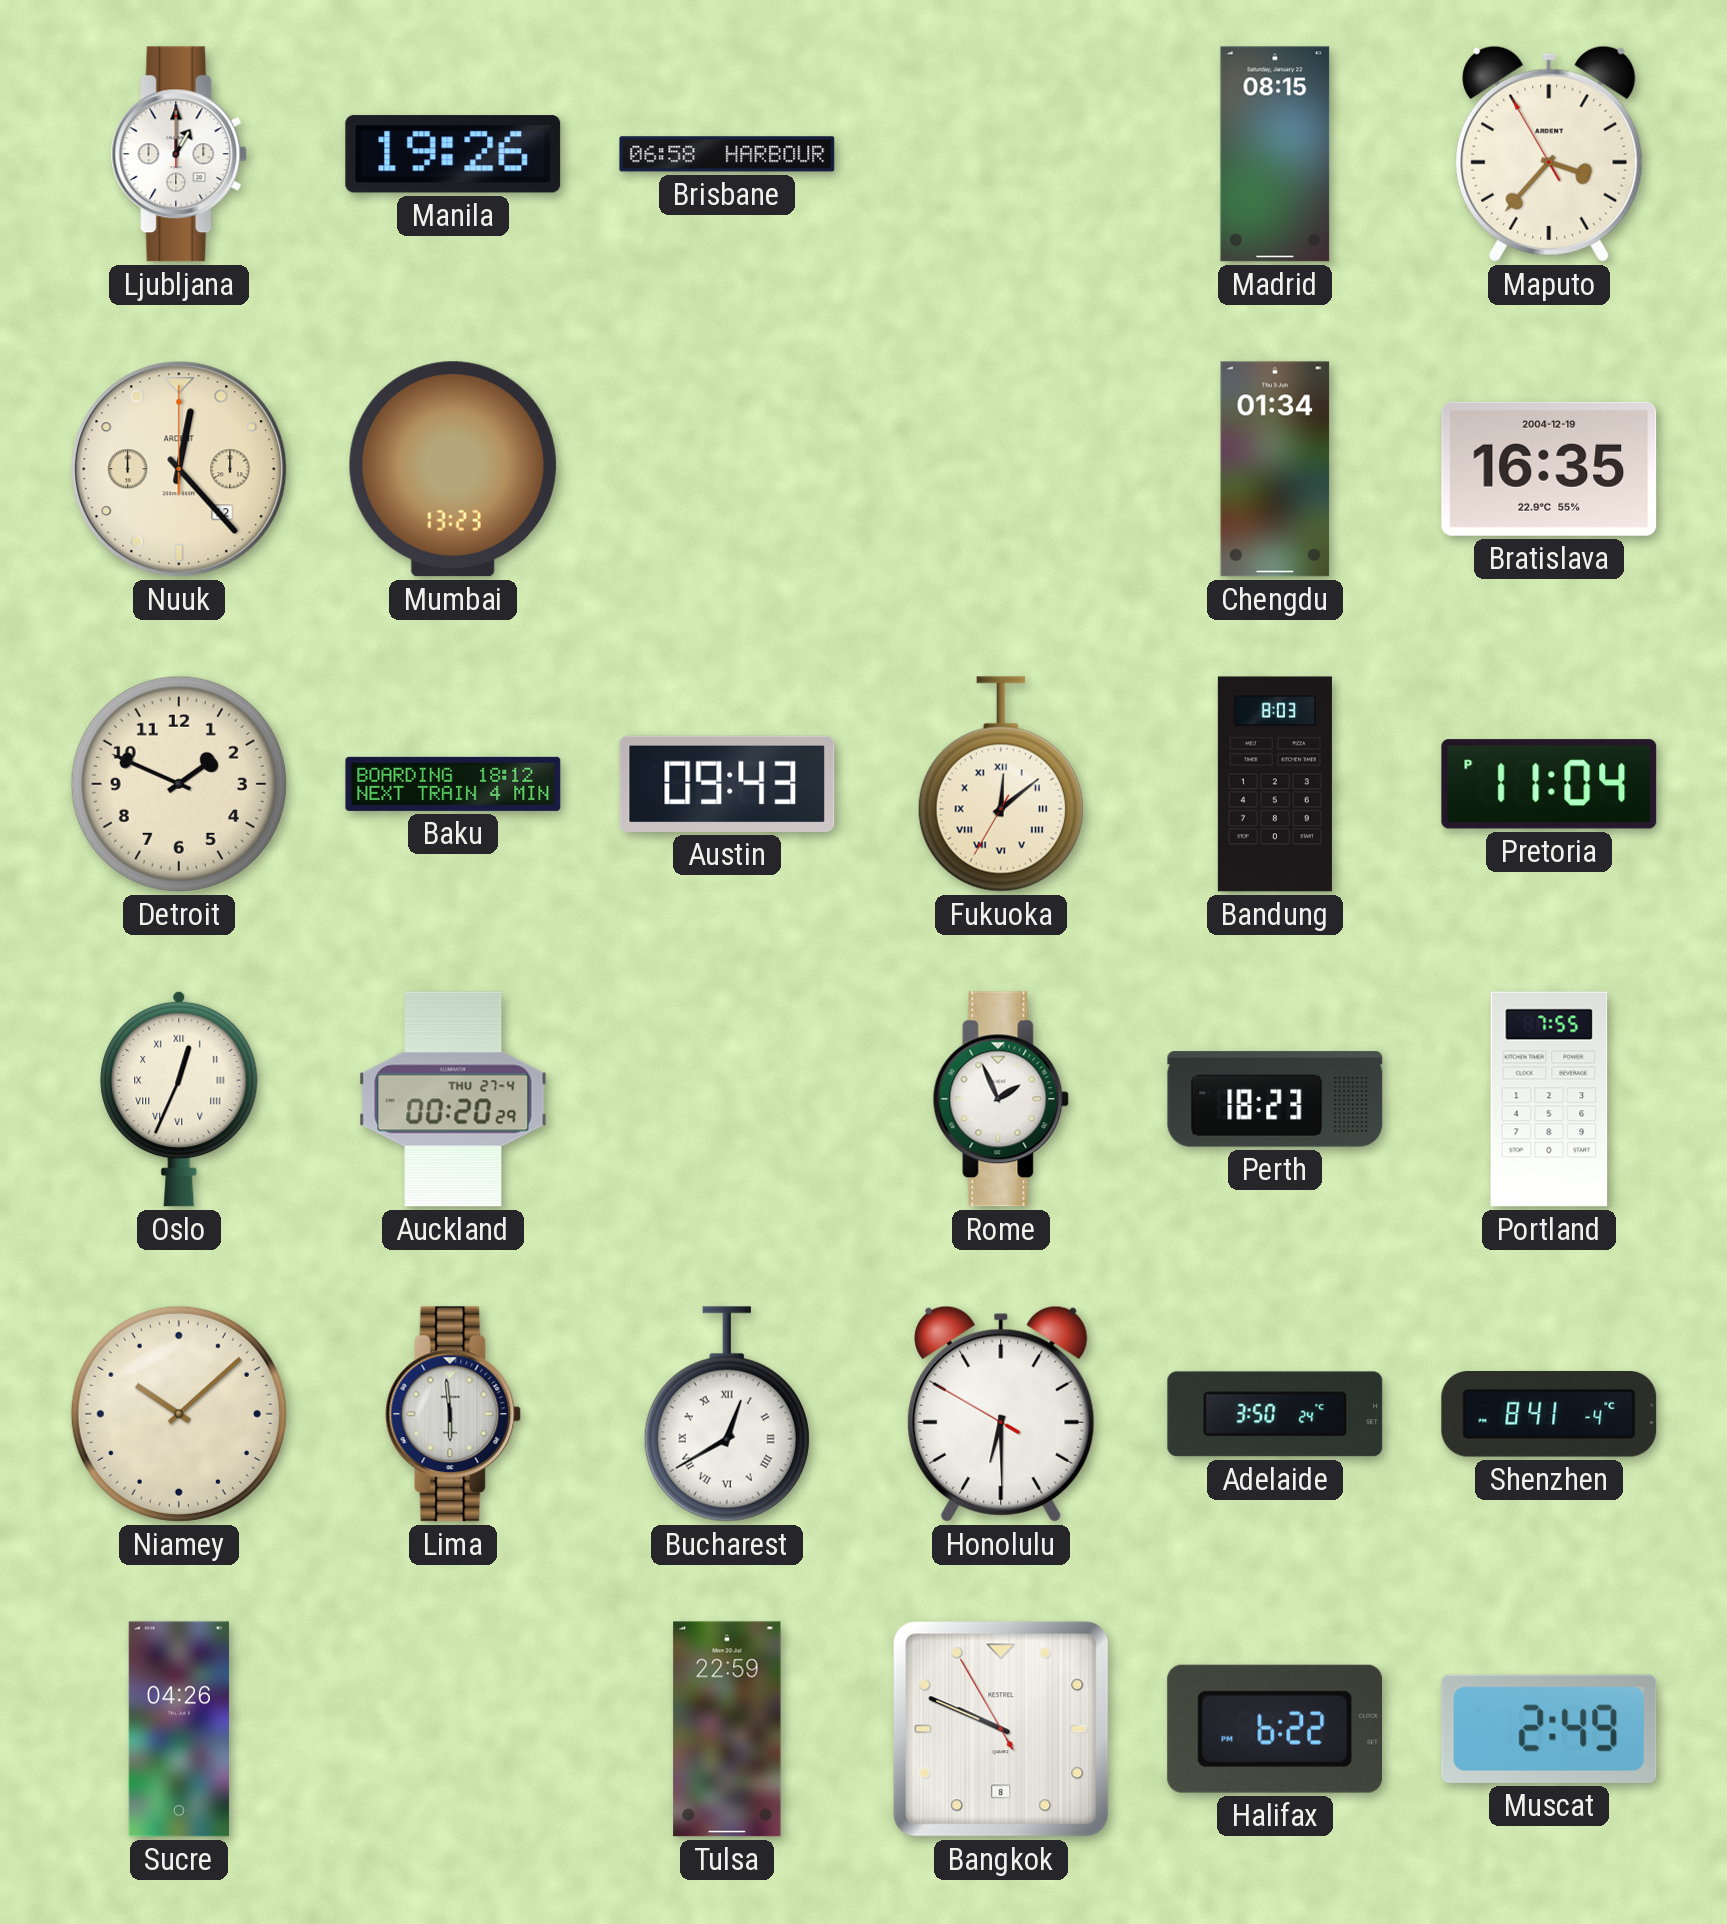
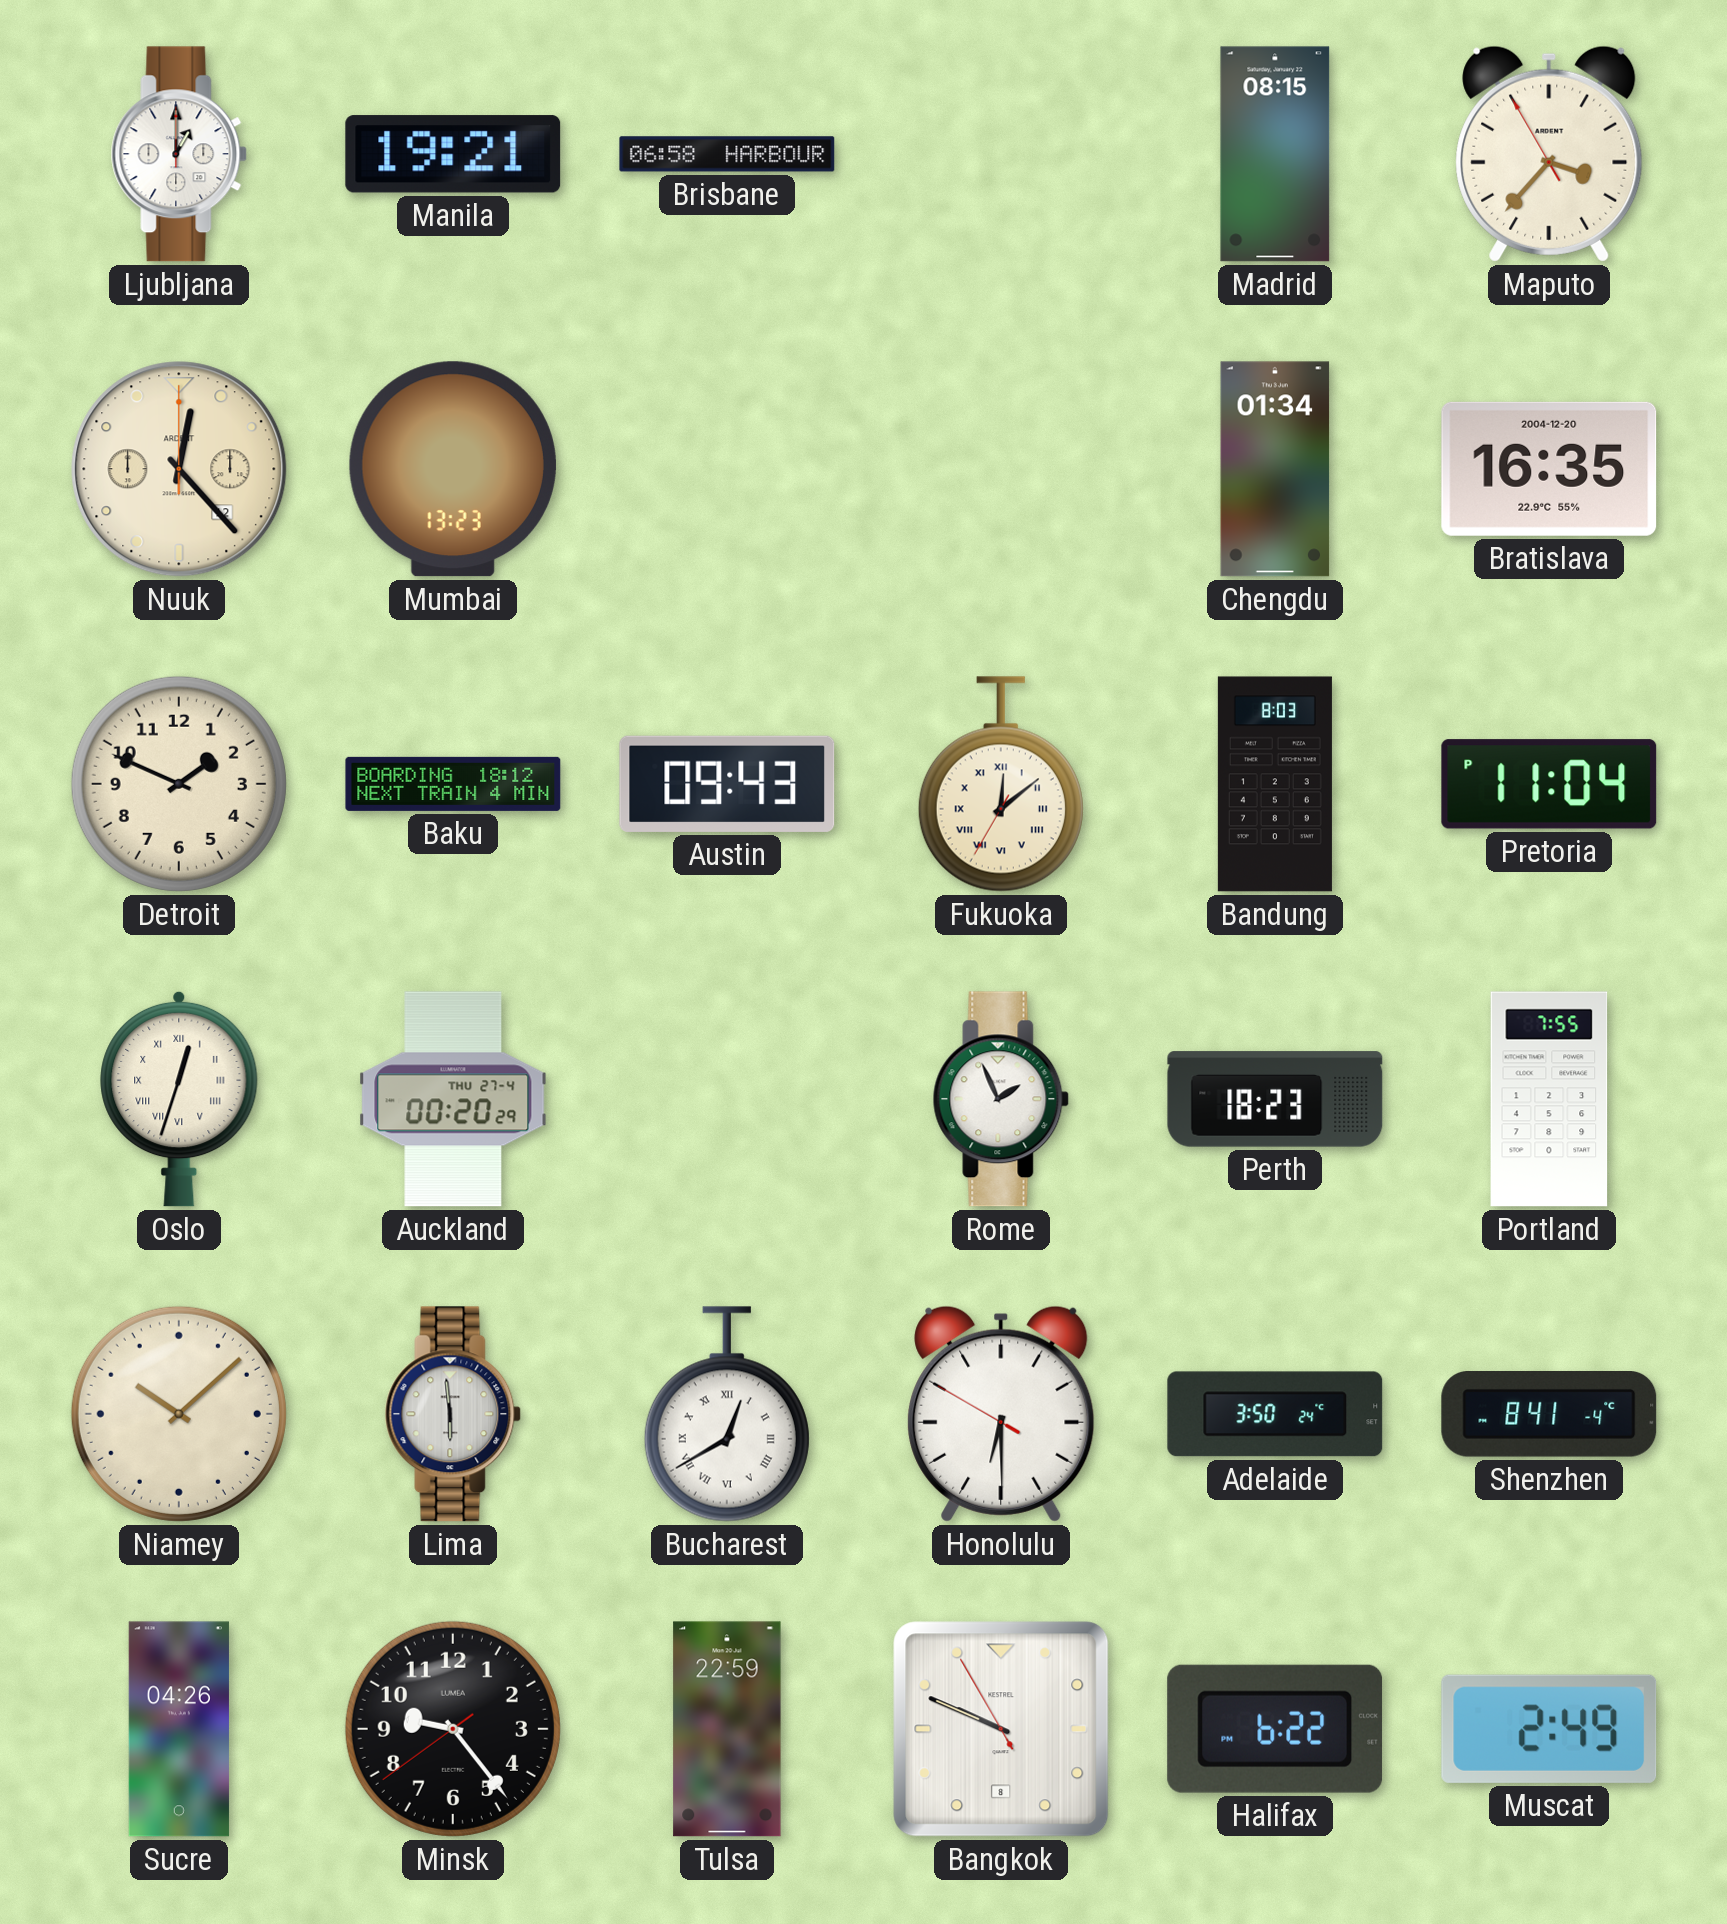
Manila: 19:26 -> 19:21
Bratislava date: 2004-12-19 -> 2004-12-20
Oslo: 12:34 -> 12:33
Minsk: none -> 9:23
